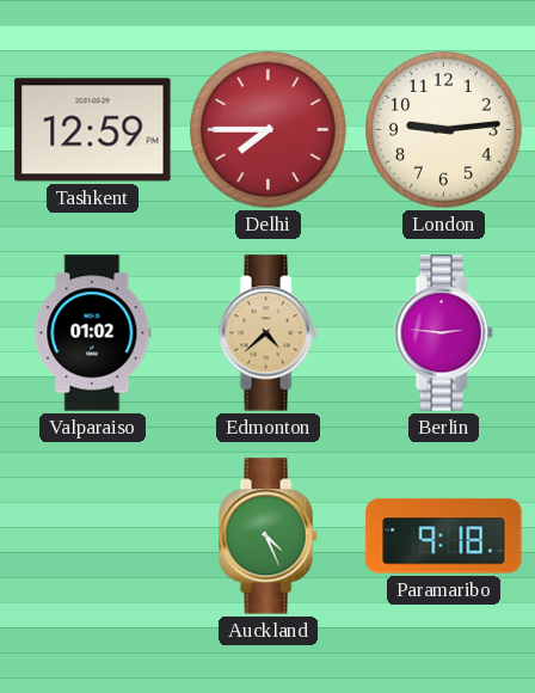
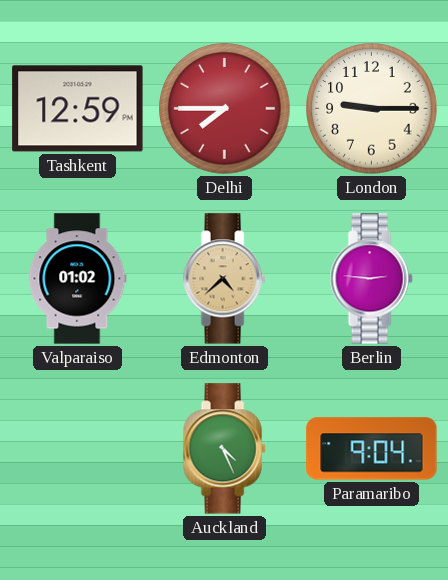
London: 9:14 -> 9:15
Paramaribo: 9:18 -> 9:04
